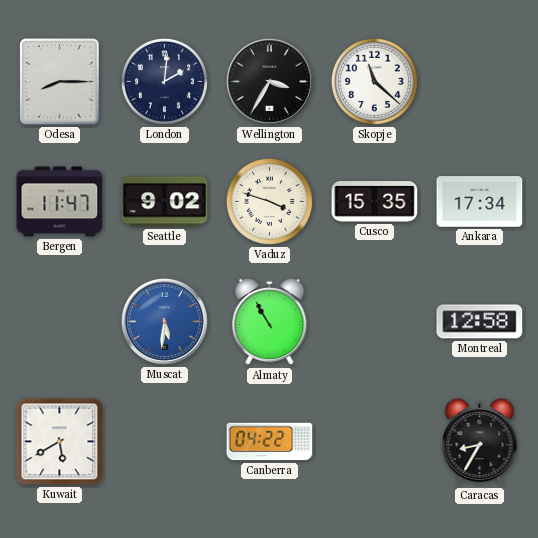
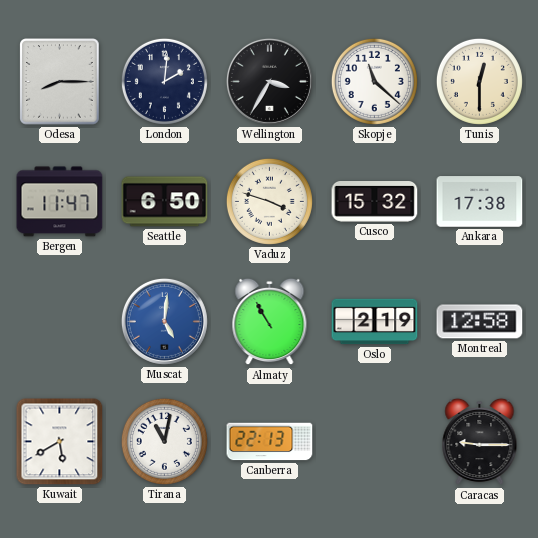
Tunis: none -> 12:30
Seattle: 9:02 -> 6:50
Cusco: 15:35 -> 15:32
Ankara: 17:34 -> 17:38
Muscat: 5:31 -> 5:01
Oslo: none -> 2:19
Tirana: none -> 11:02
Canberra: 04:22 -> 22:13
Caracas: 8:35 -> 9:15
